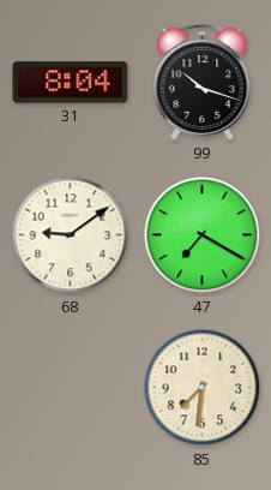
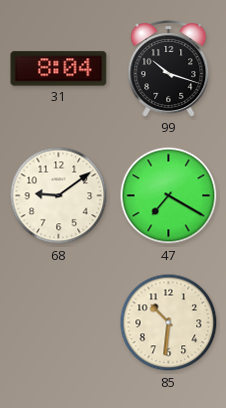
85: 7:31 -> 10:31
